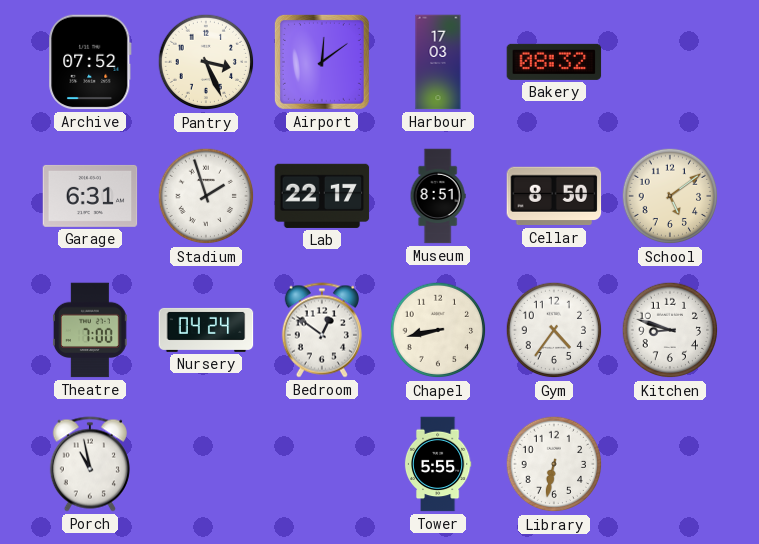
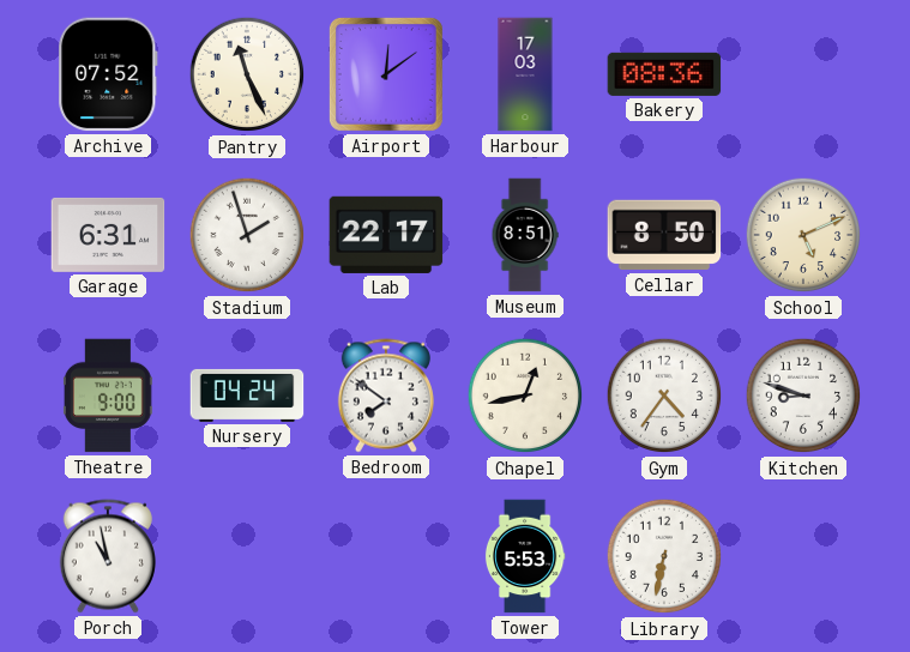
Pantry: 3:26 -> 11:26
Bakery: 08:32 -> 08:36
School: 5:09 -> 5:11
Theatre: 7:00 -> 9:00
Bedroom: 12:51 -> 7:51
Chapel: 8:43 -> 12:43
Tower: 5:55 -> 5:53
